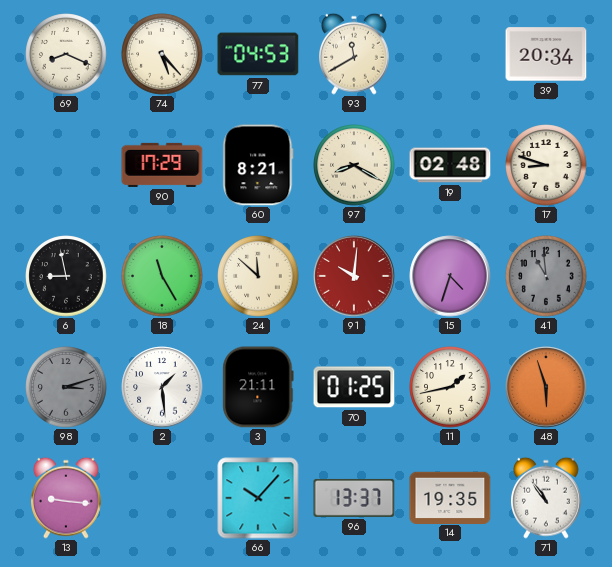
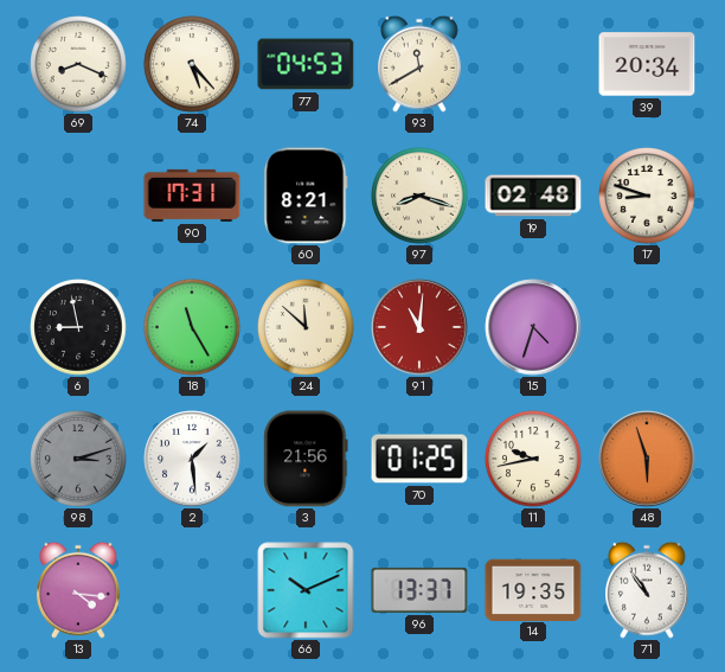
90: 17:29 -> 17:31
97: 8:20 -> 8:18
91: 10:01 -> 11:01
41: 10:59 -> none
3: 21:11 -> 21:56
11: 1:43 -> 9:43
13: 9:16 -> 4:16
66: 10:07 -> 10:11
